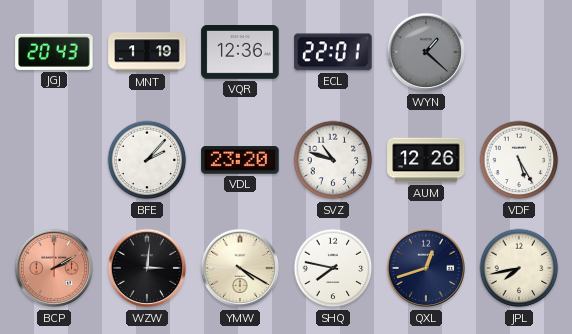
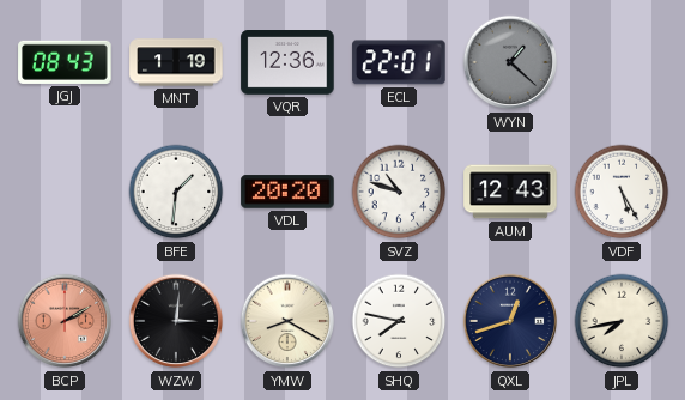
JGJ: 20:43 -> 08:43
BFE: 2:07 -> 1:31
VDL: 23:20 -> 20:20
AUM: 12:26 -> 12:43
YMW: 4:20 -> 8:20
